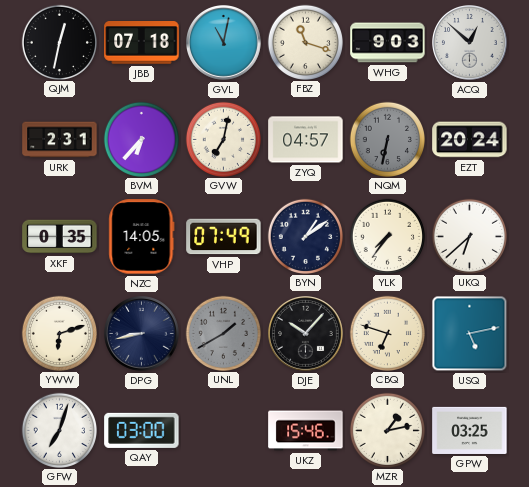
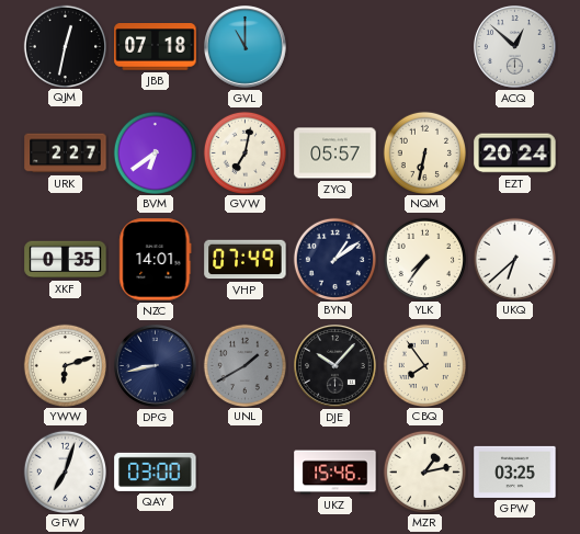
GVL: 11:02 -> 11:00
FBZ: 11:18 -> none
WHG: 9:03 -> none
URK: 2:31 -> 2:27
BVM: 6:37 -> 6:39
ZYQ: 04:57 -> 05:57
NQM dial: grey -> cream
NZC: 14:05 -> 14:01
CBQ: 6:48 -> 7:54
USQ: 5:13 -> none
